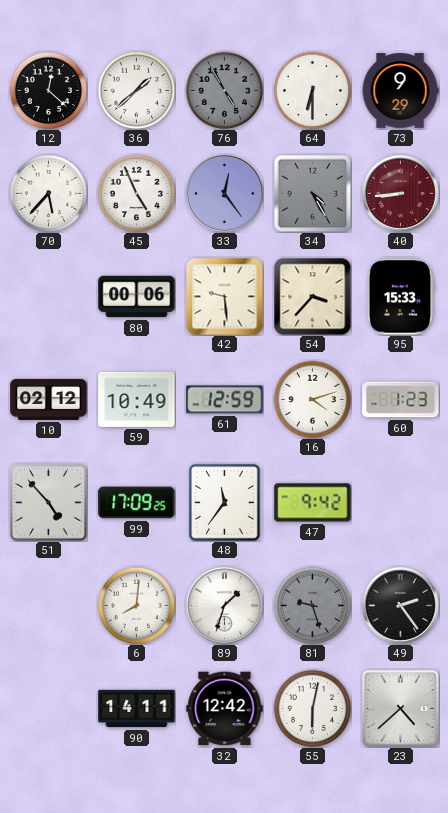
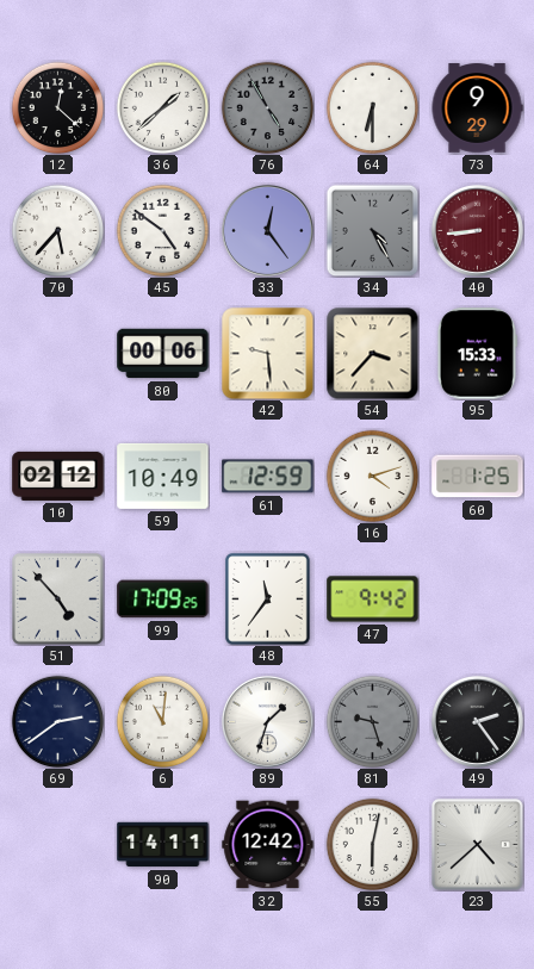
45: 4:56 -> 4:51
60: 1:23 -> 1:25
69: none -> 2:39
6: 8:01 -> 11:01
